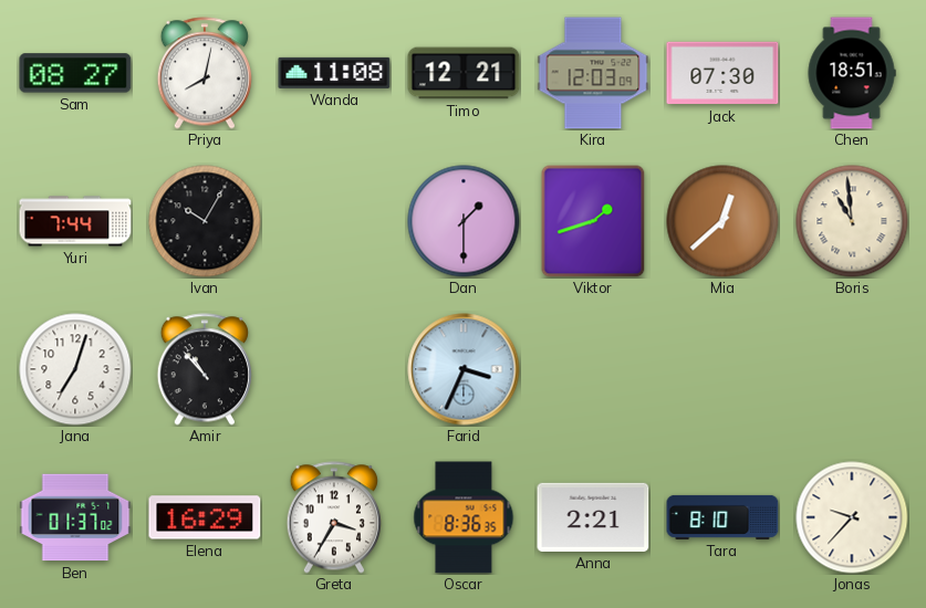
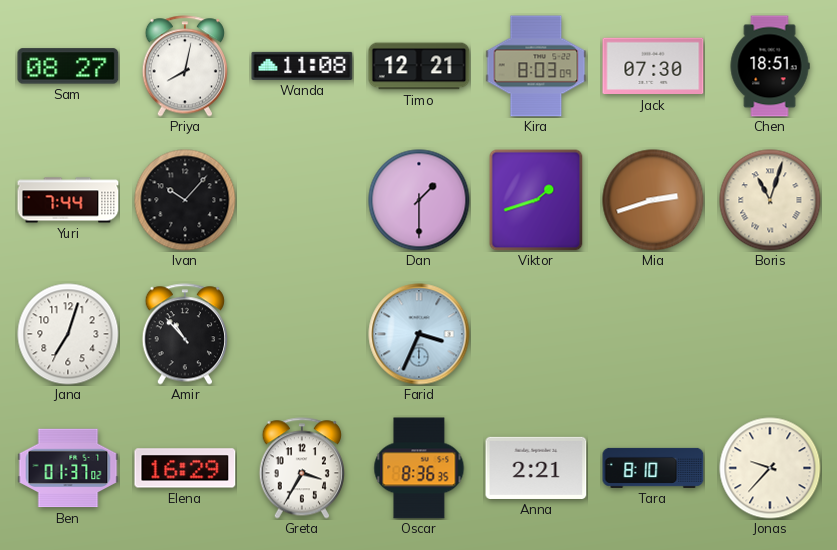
Kira: 12:03 -> 8:03
Ivan: 10:05 -> 10:07
Mia: 12:38 -> 2:42
Boris: 10:59 -> 11:03
